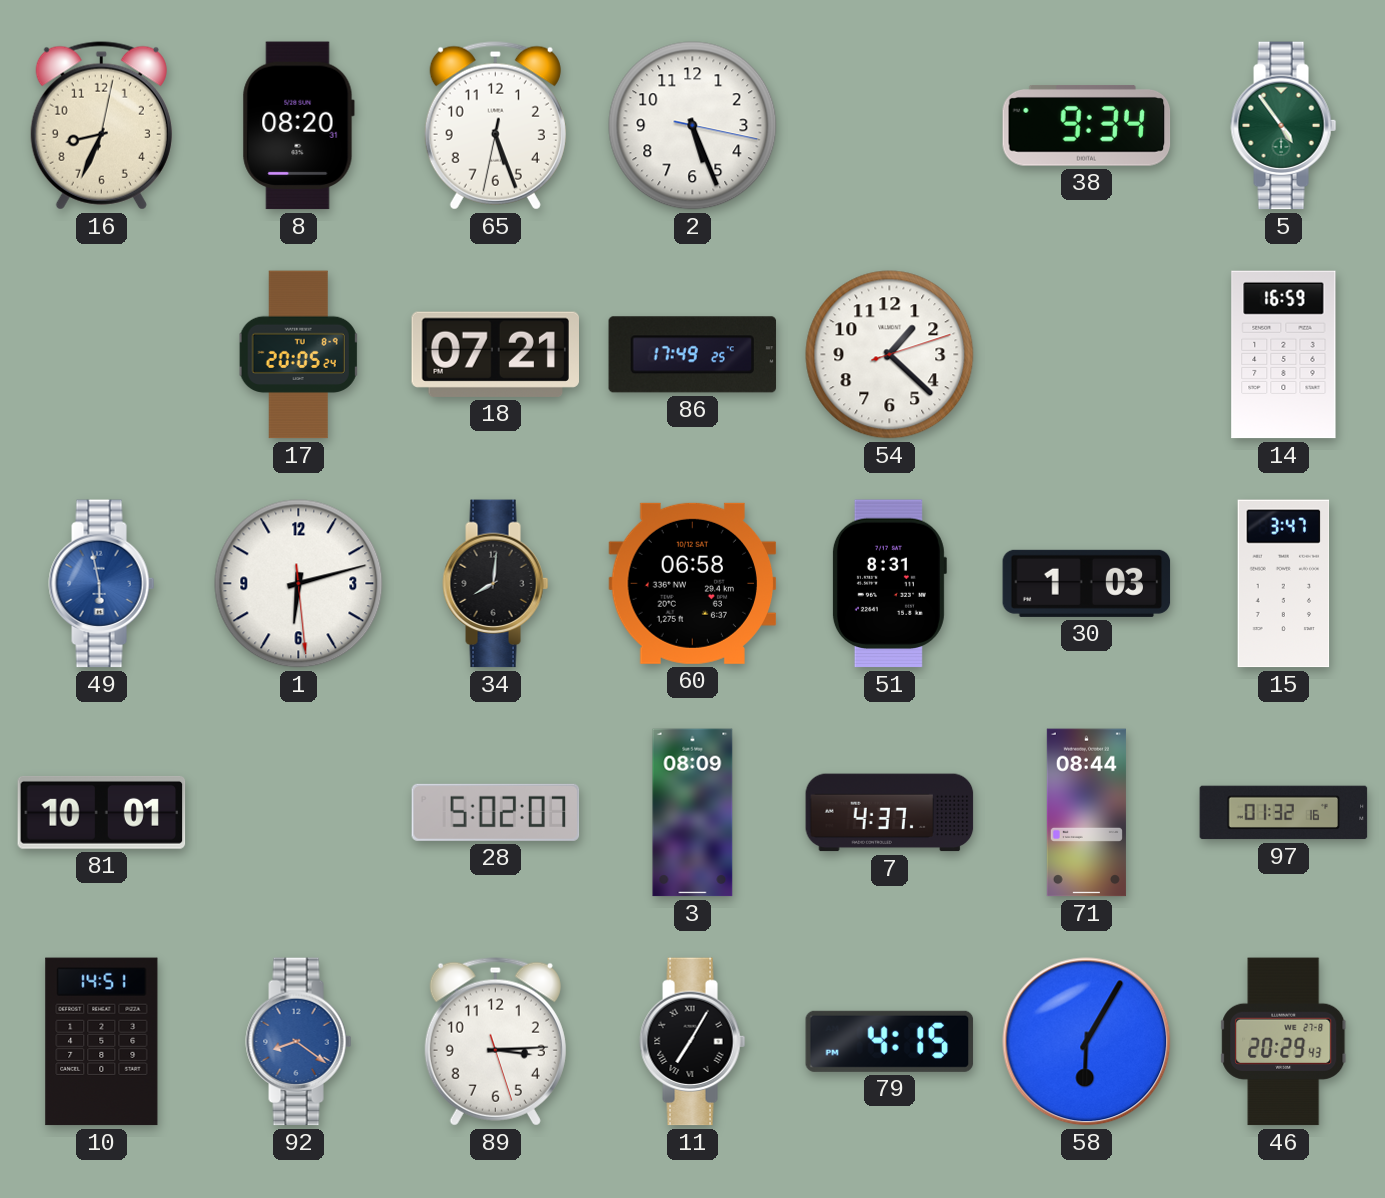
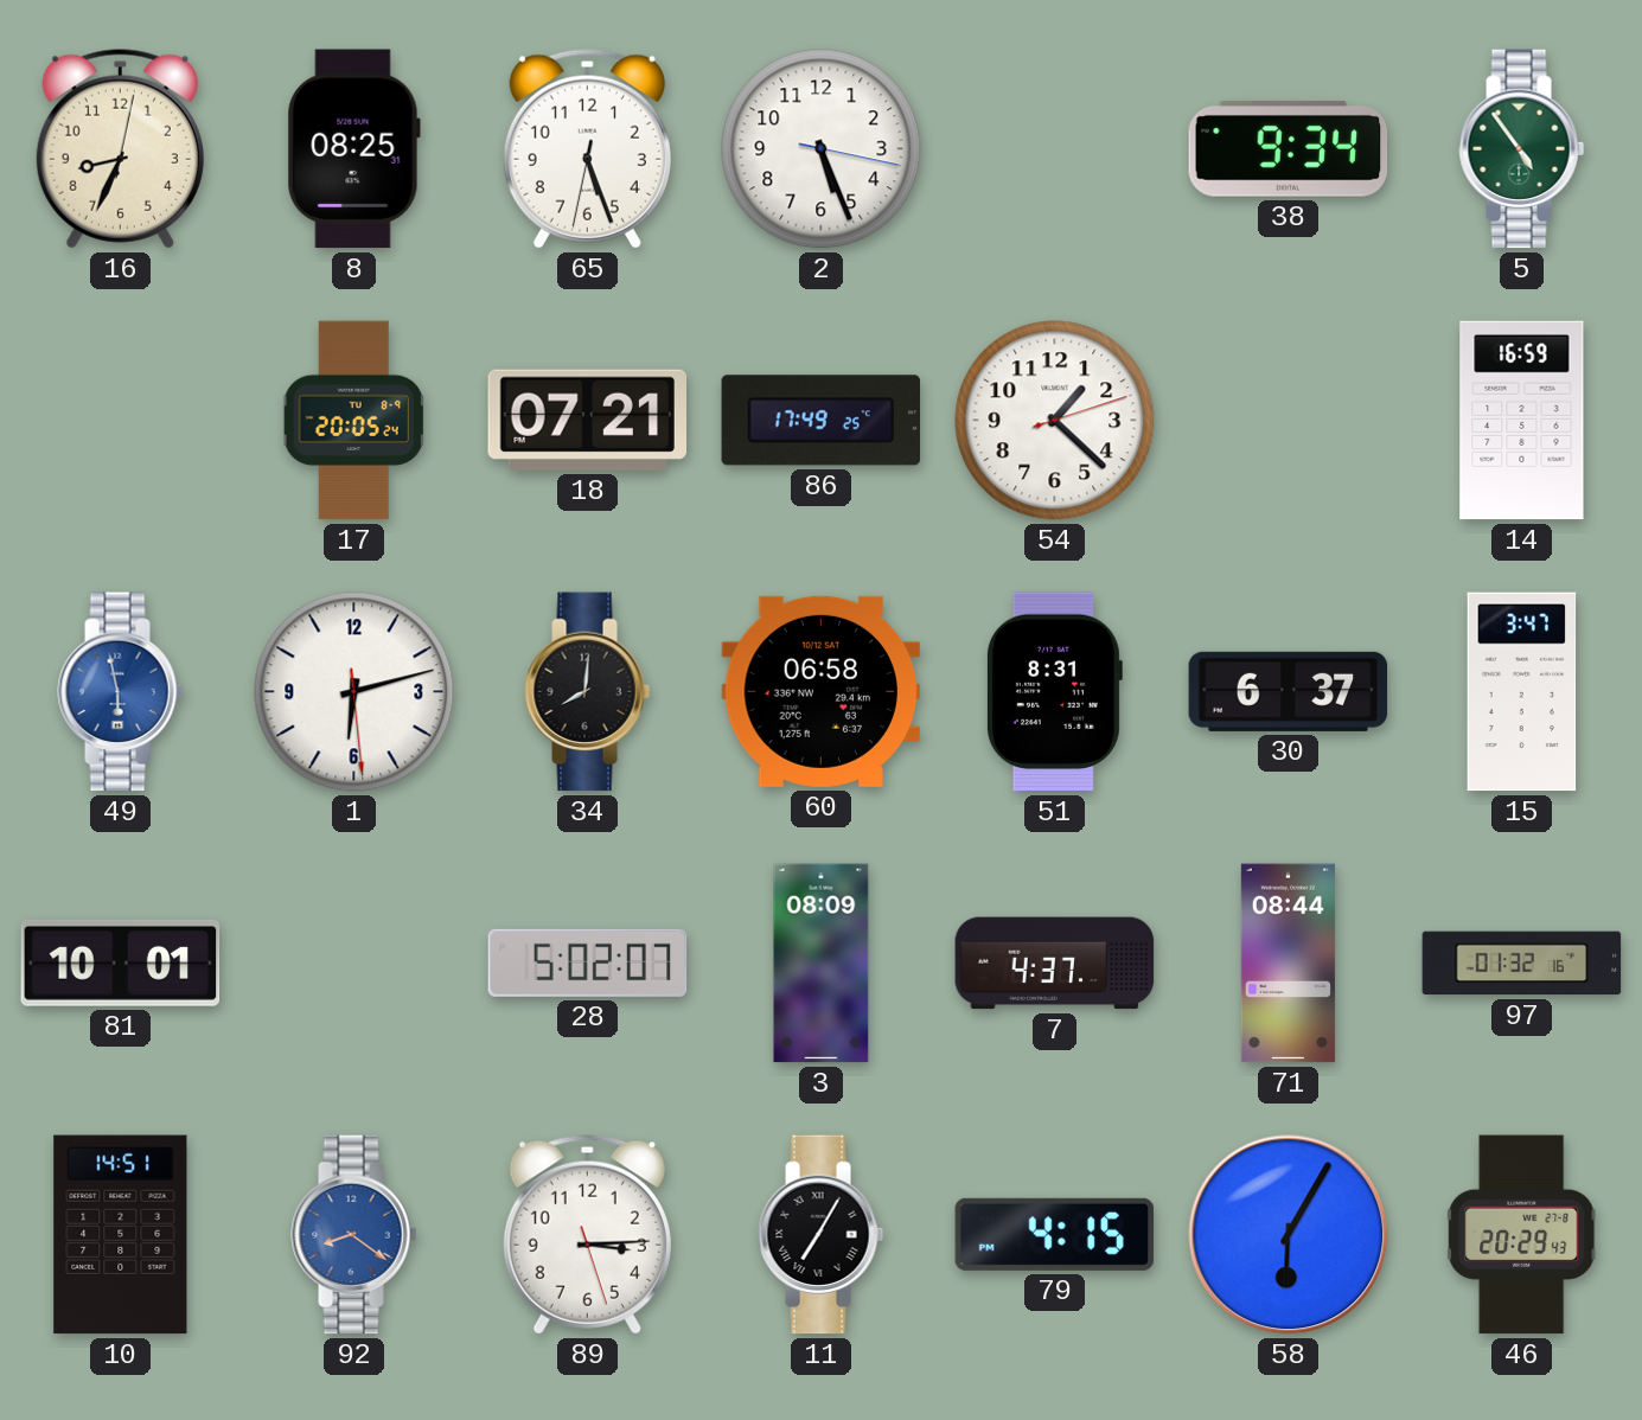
8: 08:20 -> 08:25
30: 1:03 -> 6:37
